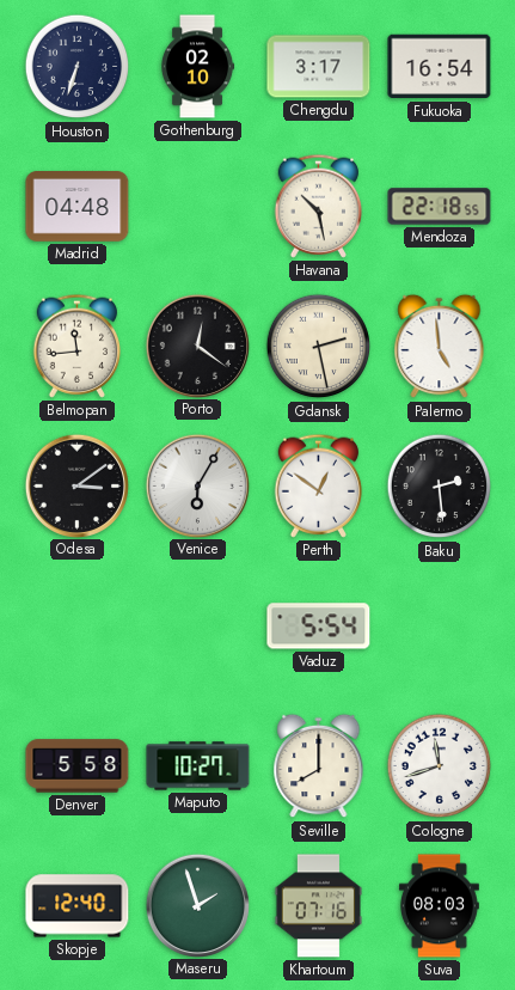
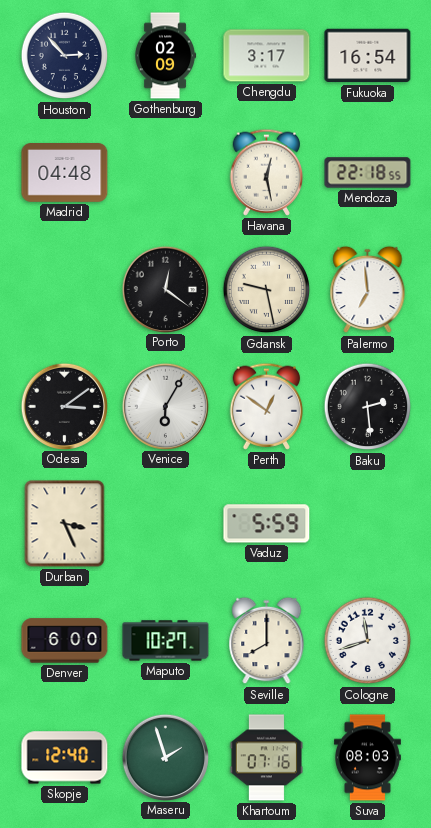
Houston: 6:33 -> 2:53
Gothenburg: 02:10 -> 02:09
Havana: 10:28 -> 12:28
Belmopan: 11:44 -> none
Gdansk: 2:28 -> 9:28
Palermo: 4:59 -> 6:59
Durban: none -> 3:26
Vaduz: 5:54 -> 5:59
Denver: 5:58 -> 6:00
